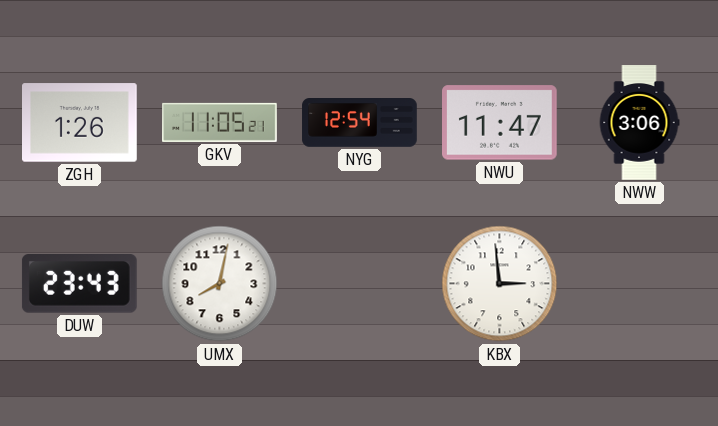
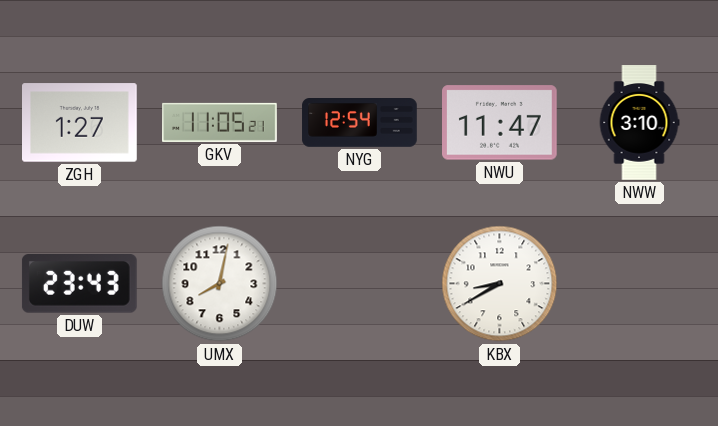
ZGH: 1:26 -> 1:27
NWW: 3:06 -> 3:10
KBX: 2:59 -> 8:40
